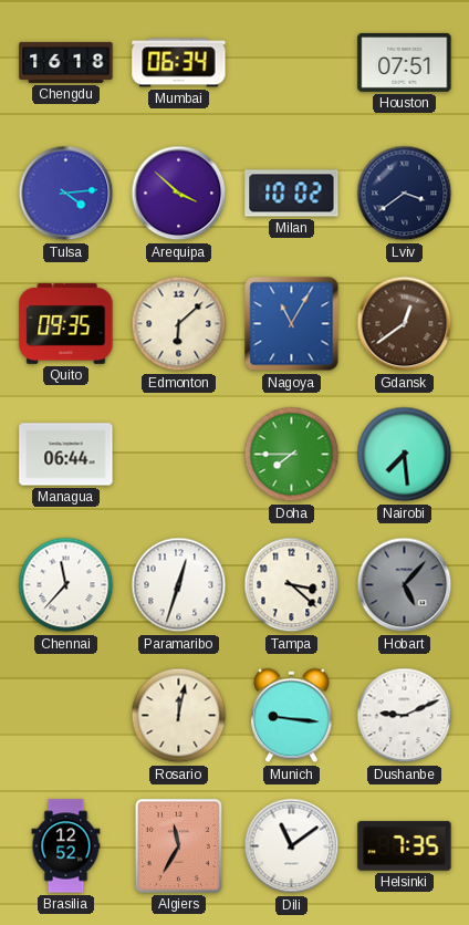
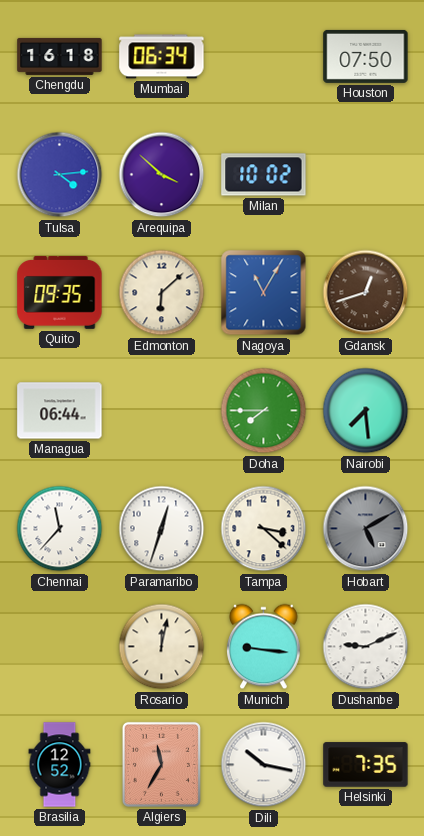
Houston: 07:51 -> 07:50
Lviv: 3:39 -> none
Gdansk: 12:39 -> 12:42
Hobart: 5:07 -> 5:10
Dili: 11:09 -> 10:17
